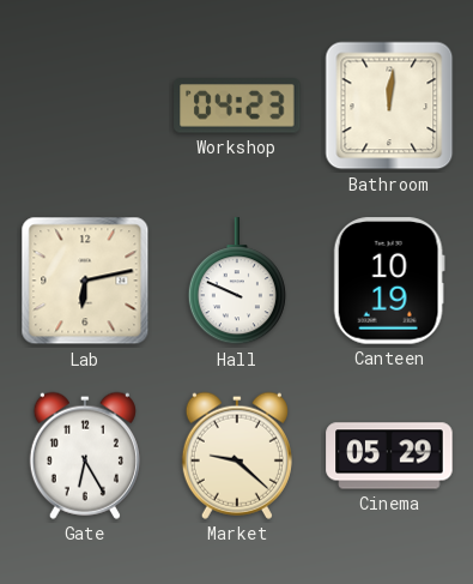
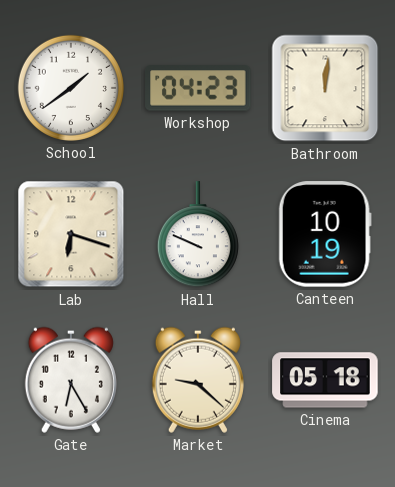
School: none -> 1:39
Lab: 6:13 -> 6:18
Cinema: 05:29 -> 05:18
